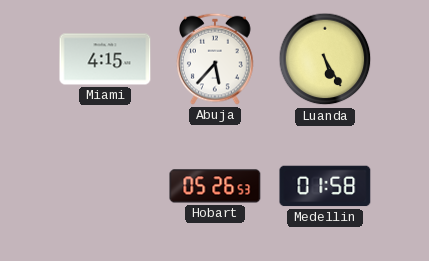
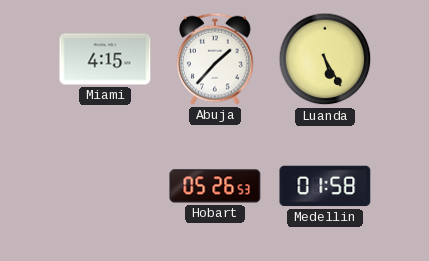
Abuja: 5:37 -> 1:37
